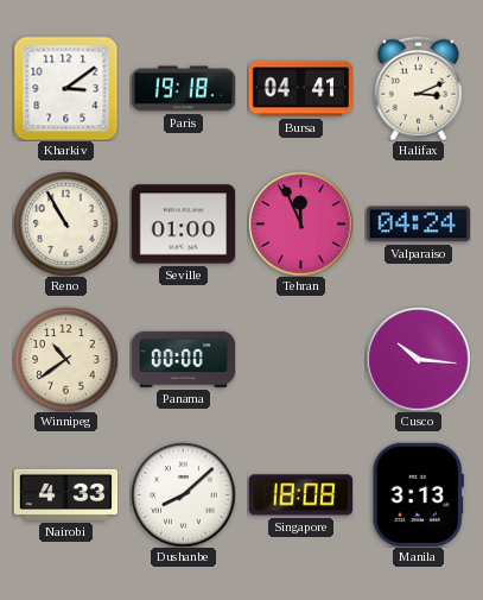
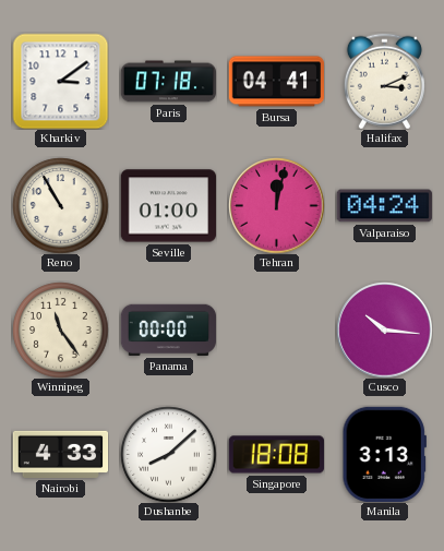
Paris: 19:18 -> 07:18
Tehran: 11:56 -> 12:02
Winnipeg: 10:39 -> 11:24
